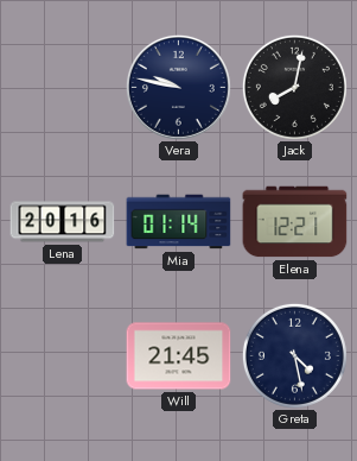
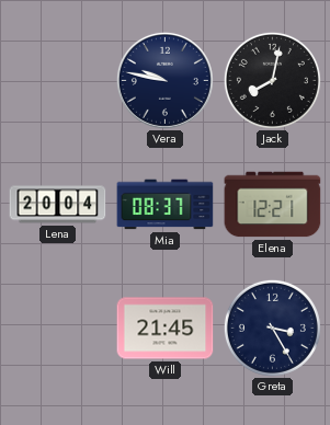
Lena: 20:16 -> 20:04
Mia: 01:14 -> 08:37
Greta: 4:28 -> 3:25
